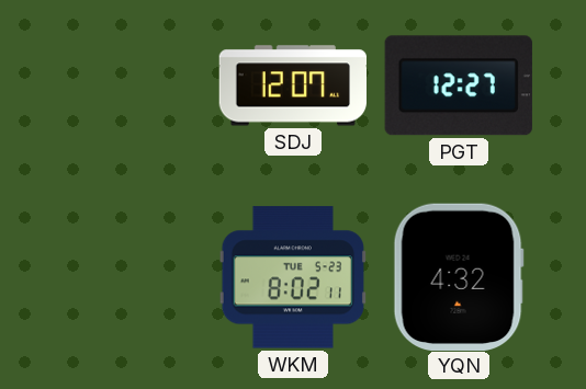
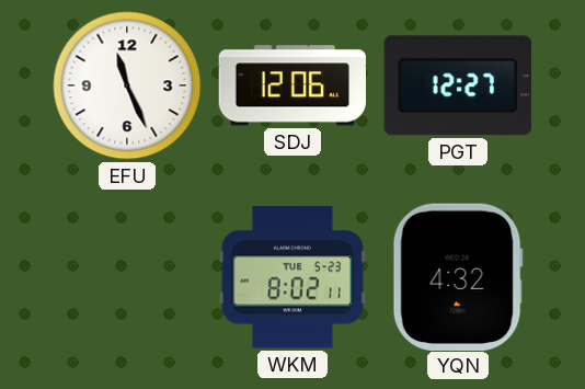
EFU: none -> 11:26
SDJ: 12:07 -> 12:06
